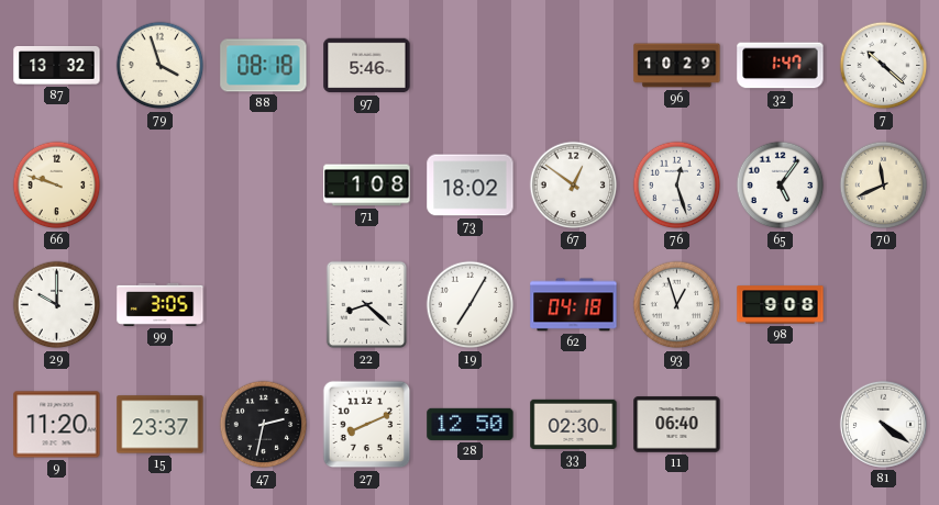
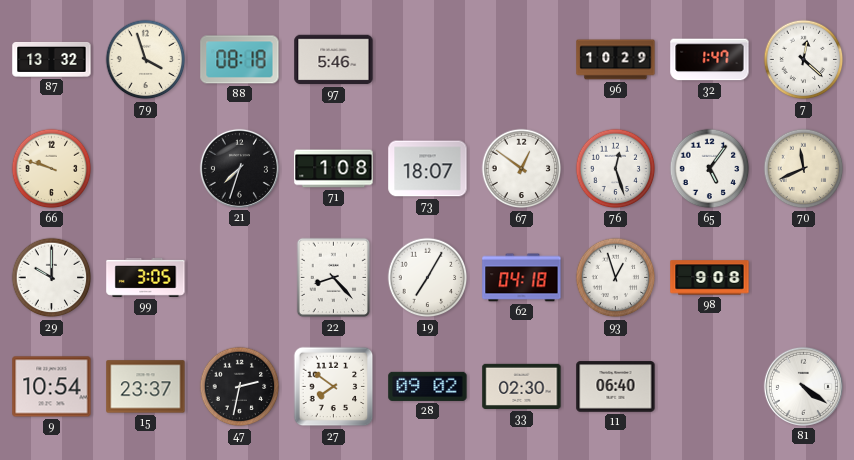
7: 10:22 -> 12:22
21: none -> 7:33
73: 18:02 -> 18:07
22: 8:22 -> 8:23
9: 11:20 -> 10:54
27: 8:11 -> 7:51
28: 12:50 -> 09:02
